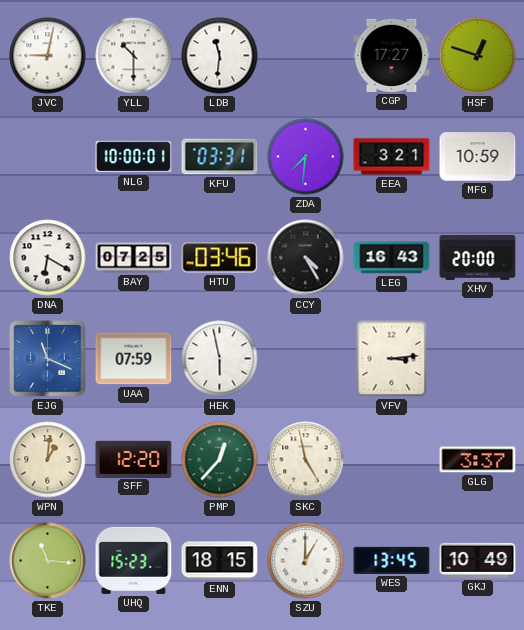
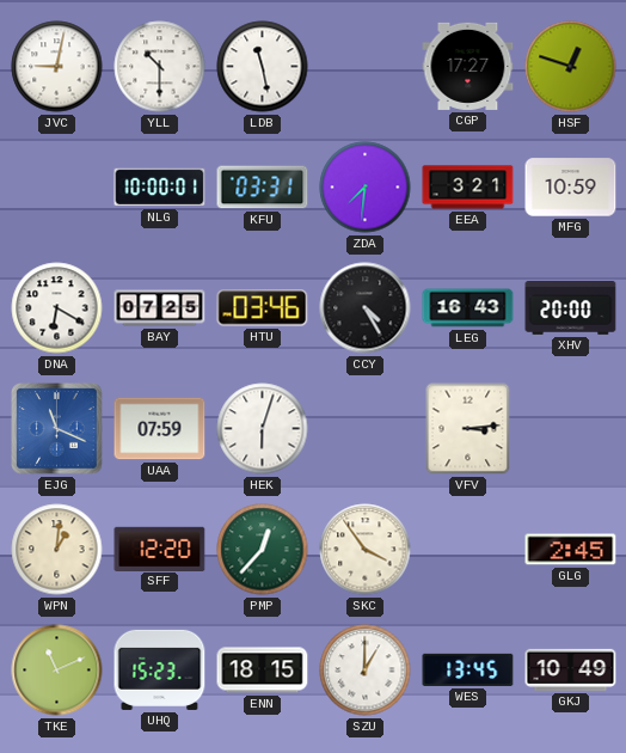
LDB: 11:31 -> 11:28
HEK: 5:58 -> 6:03
SKC: 4:58 -> 3:54
GLG: 3:37 -> 2:45
TKE: 11:16 -> 11:11
